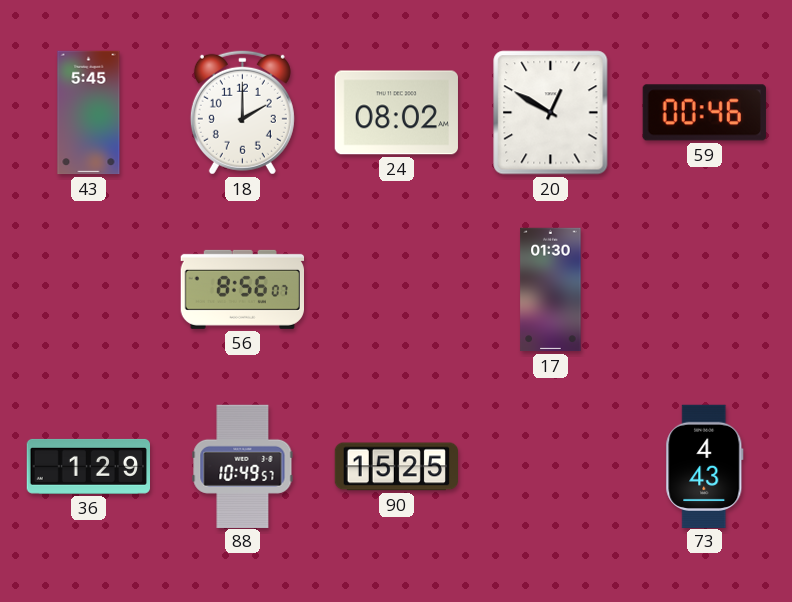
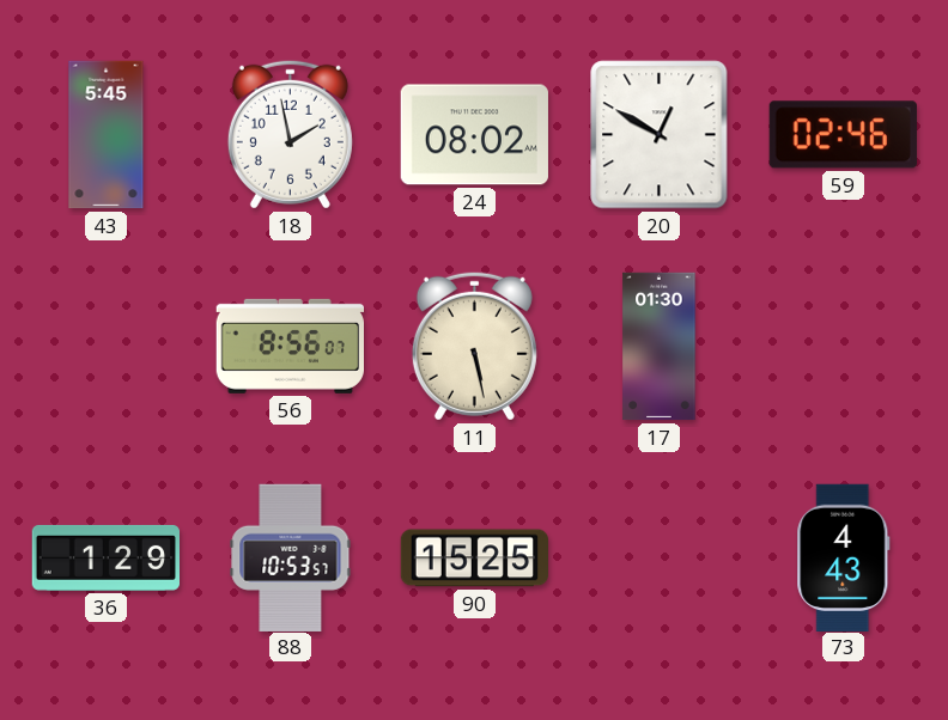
18: 2:00 -> 1:58
59: 00:46 -> 02:46
11: none -> 5:28
88: 10:49 -> 10:53
